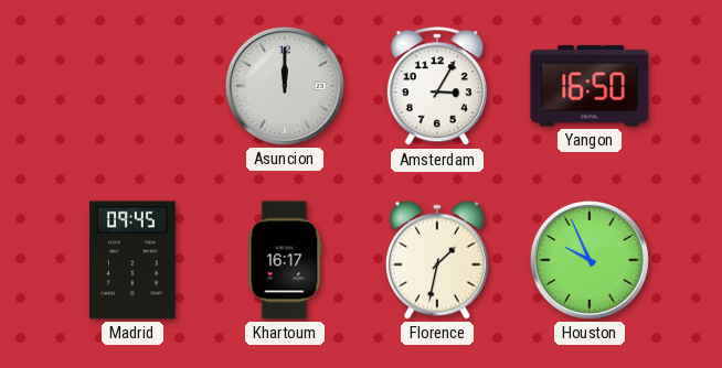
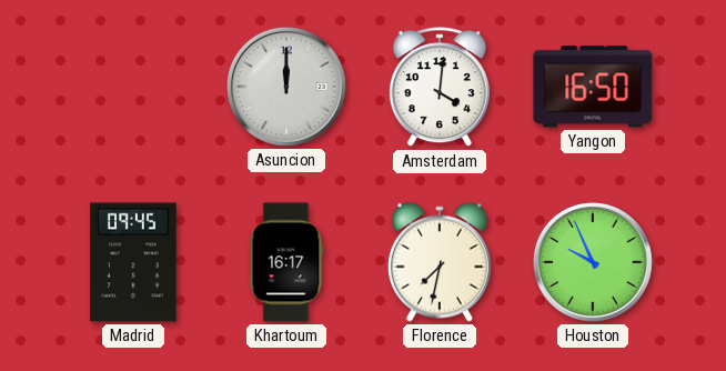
Amsterdam: 3:05 -> 4:01
Florence: 1:32 -> 7:32
